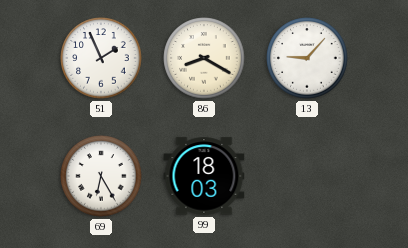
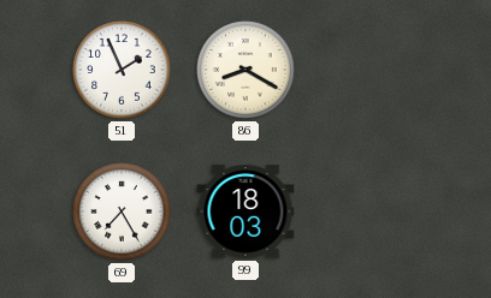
13: 9:07 -> none
69: 6:25 -> 7:25
